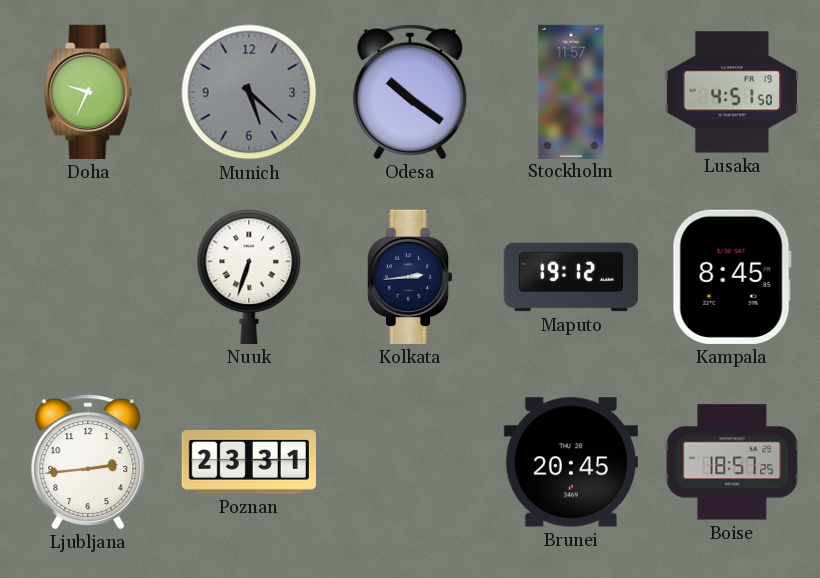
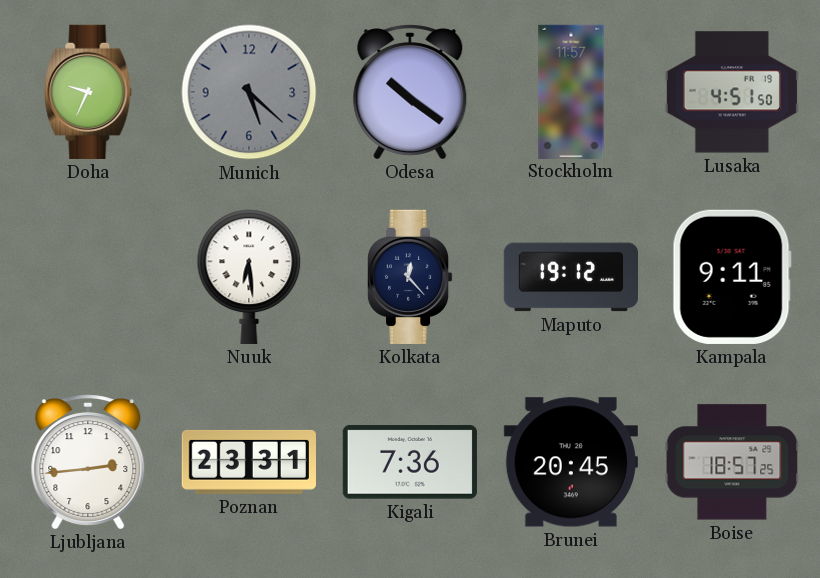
Nuuk: 6:33 -> 6:29
Kolkata: 2:44 -> 12:23
Kampala: 8:45 -> 9:11
Kigali: none -> 7:36
